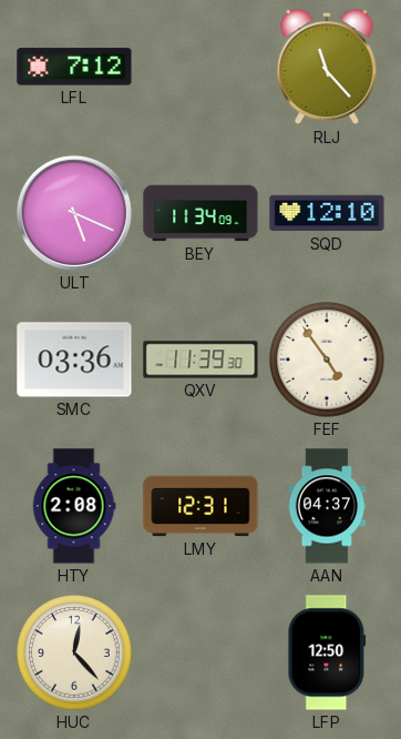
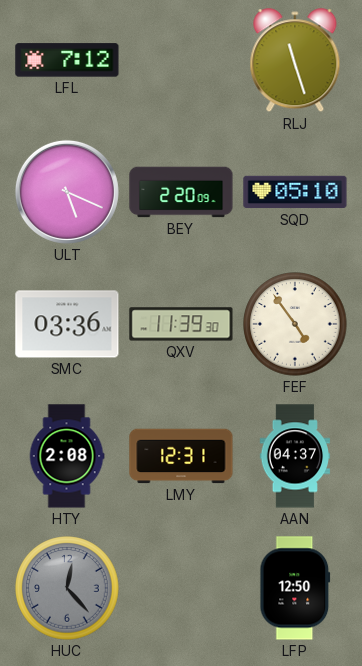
RLJ: 11:23 -> 11:27
BEY: 11:34 -> 2:20
SQD: 12:10 -> 05:10
HUC dial: cream -> grey
